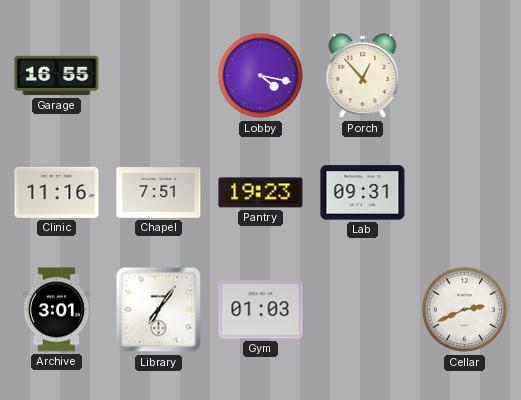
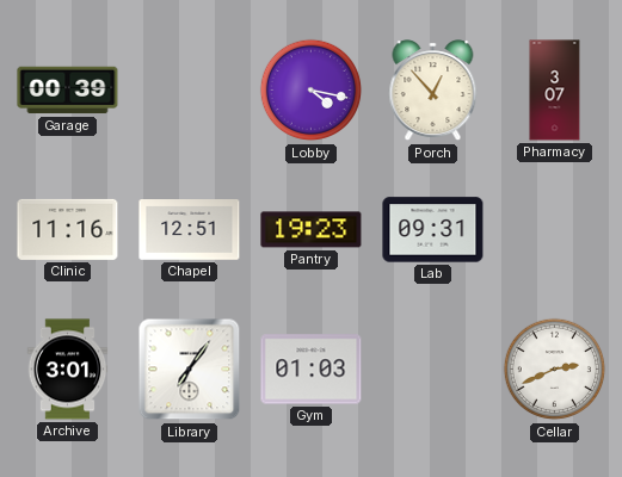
Garage: 16:55 -> 00:39
Pharmacy: none -> 3:07
Chapel: 7:51 -> 12:51
